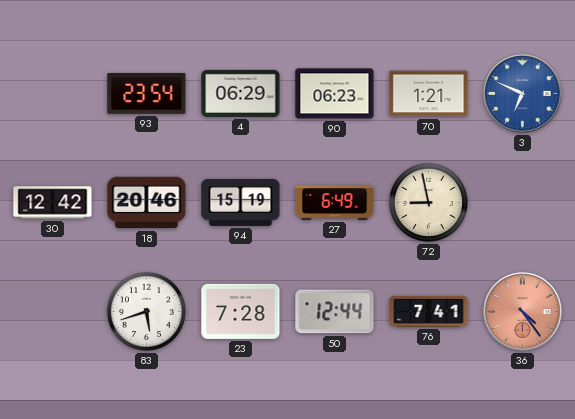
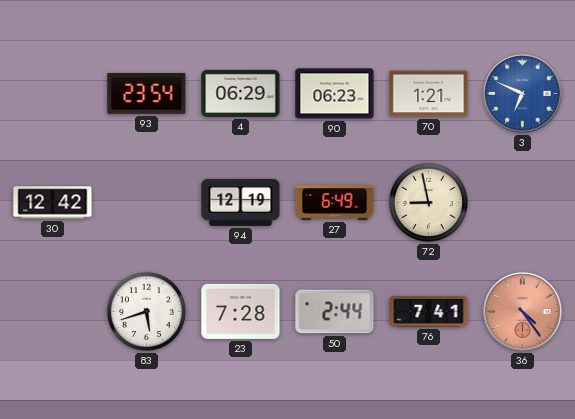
18: 20:46 -> none
94: 15:19 -> 12:19
50: 12:44 -> 2:44
